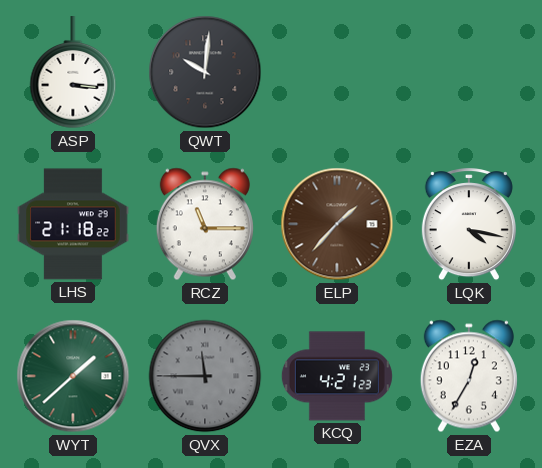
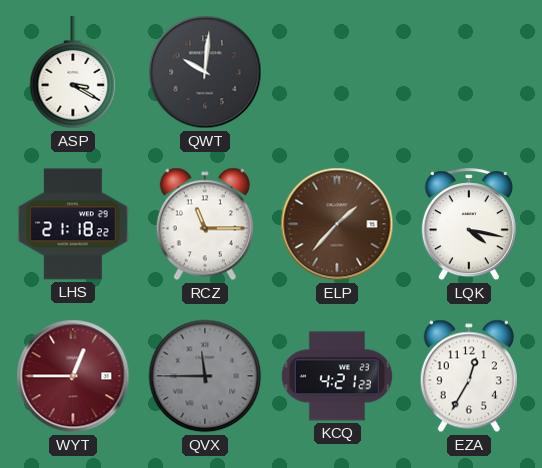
ASP: 3:16 -> 3:20
WYT: 1:38 -> 12:45
WYT dial: green -> burgundy
